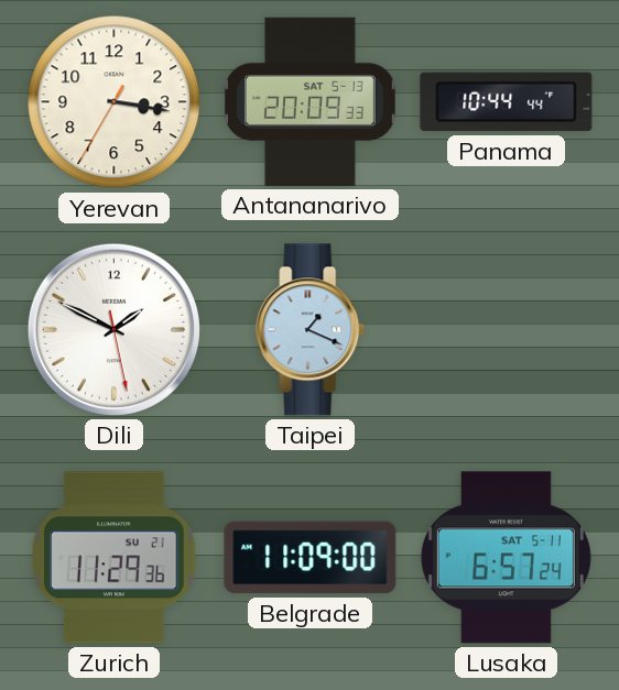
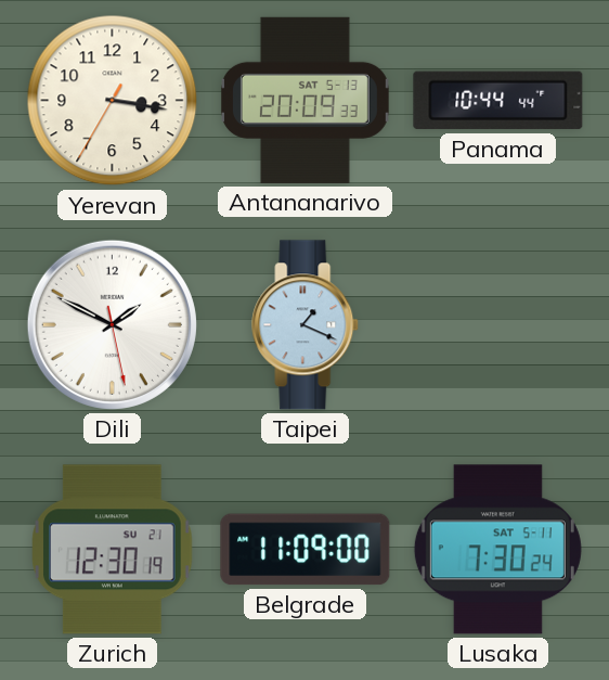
Zurich: 11:29 -> 12:30
Lusaka: 6:57 -> 7:30
